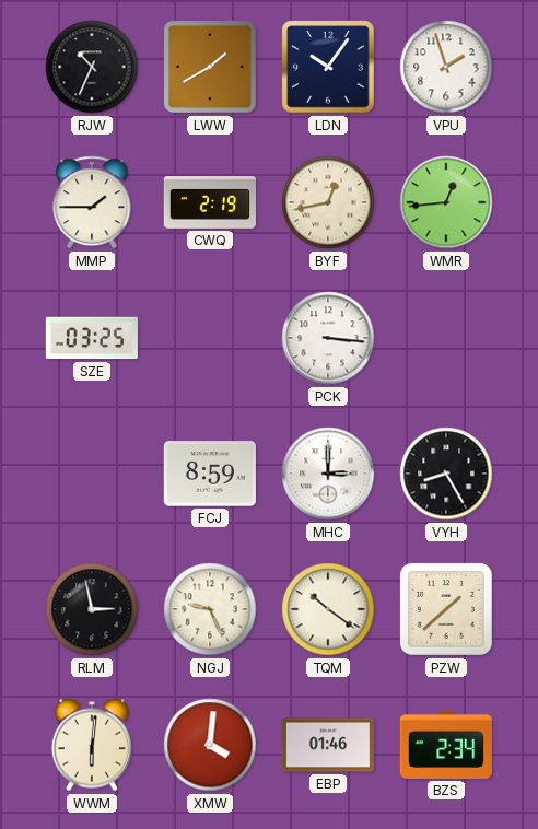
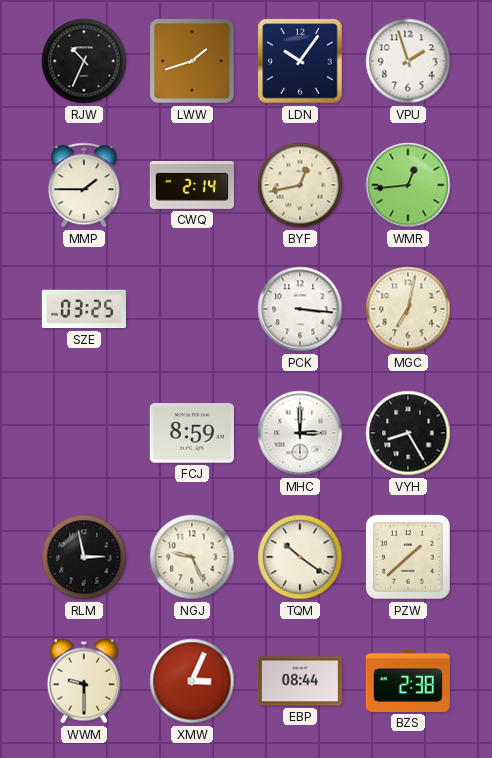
LWW: 1:40 -> 1:42
CWQ: 2:19 -> 2:14
MGC: none -> 7:02
WWM: 6:01 -> 9:30
XMW: 4:01 -> 3:04
EBP: 01:46 -> 08:44
BZS: 2:34 -> 2:38
